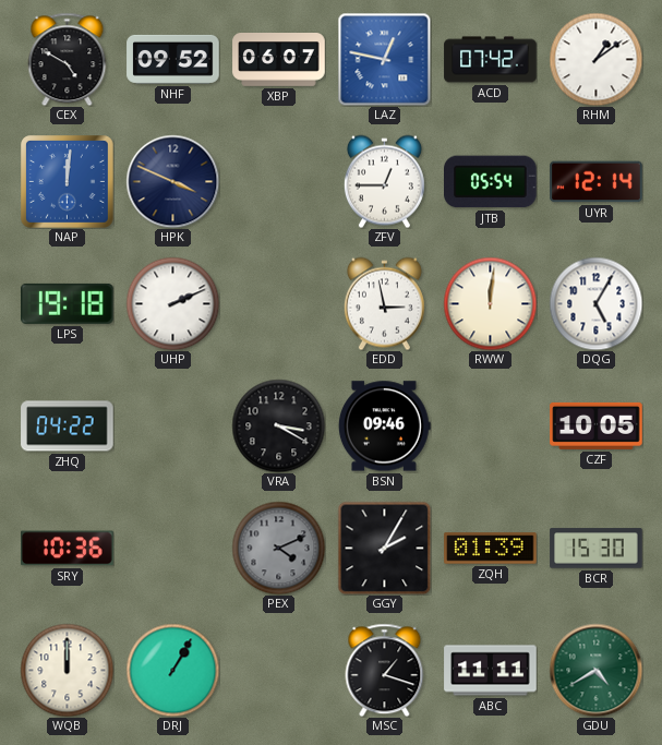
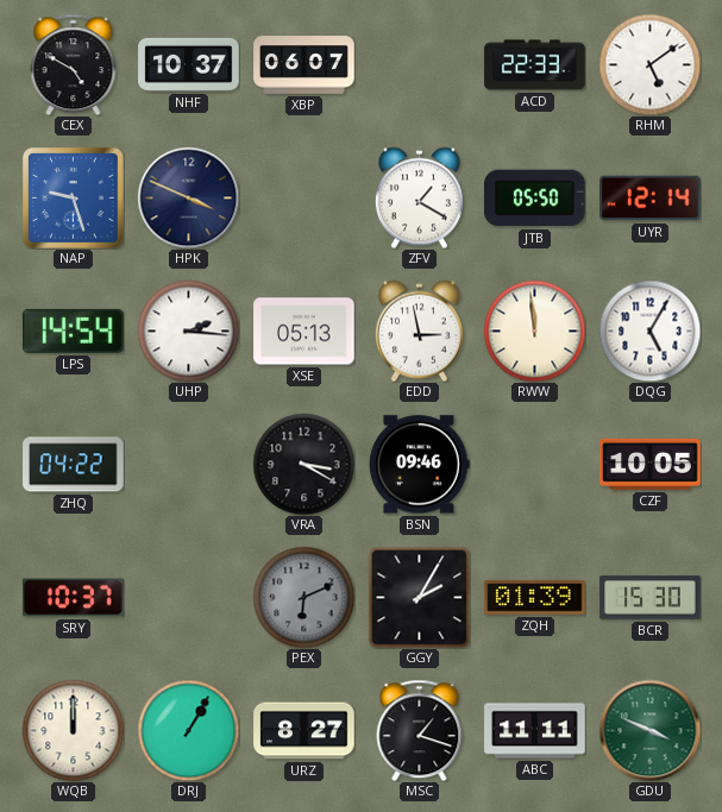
NHF: 09:52 -> 10:37
LAZ: 12:47 -> none
ACD: 07:42 -> 22:33
RHM: 1:09 -> 5:09
NAP: 12:01 -> 9:27
ZFV: 12:45 -> 1:20
JTB: 05:54 -> 05:50
LPS: 19:18 -> 14:54
UHP: 2:11 -> 2:16
XSE: none -> 05:13
RWW: 12:01 -> 11:59
SRY: 10:36 -> 10:37
PEX: 4:11 -> 6:11
URZ: none -> 8:27
GDU: 4:40 -> 3:49
